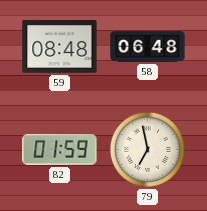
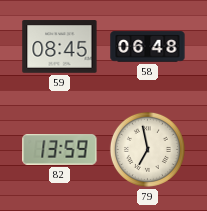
59: 08:48 -> 08:45
82: 01:59 -> 13:59
